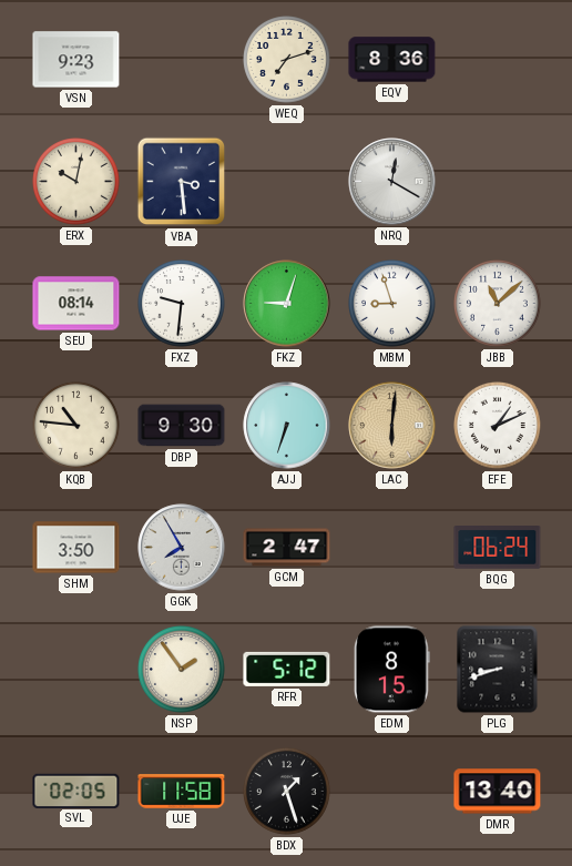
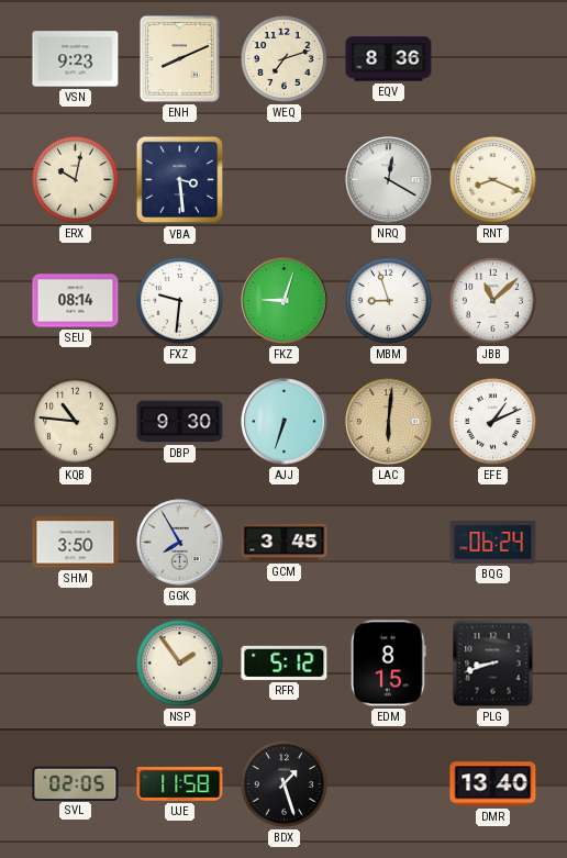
ENH: none -> 8:11
RNT: none -> 8:19
GCM: 2:47 -> 3:45
